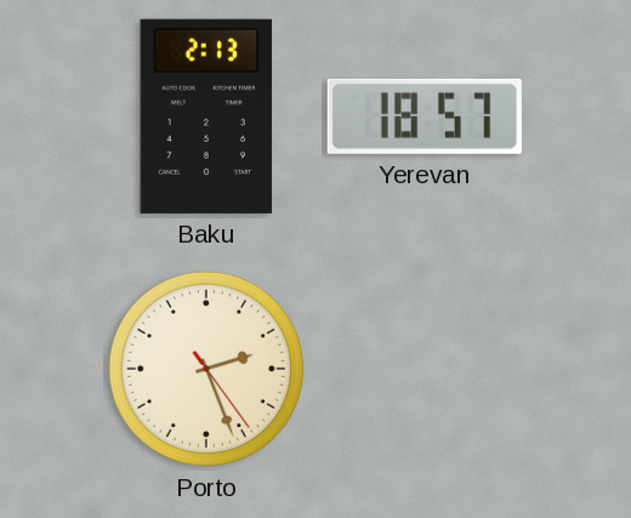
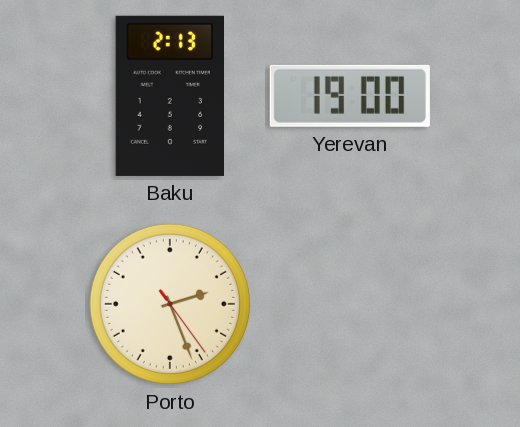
Yerevan: 18:57 -> 19:00
